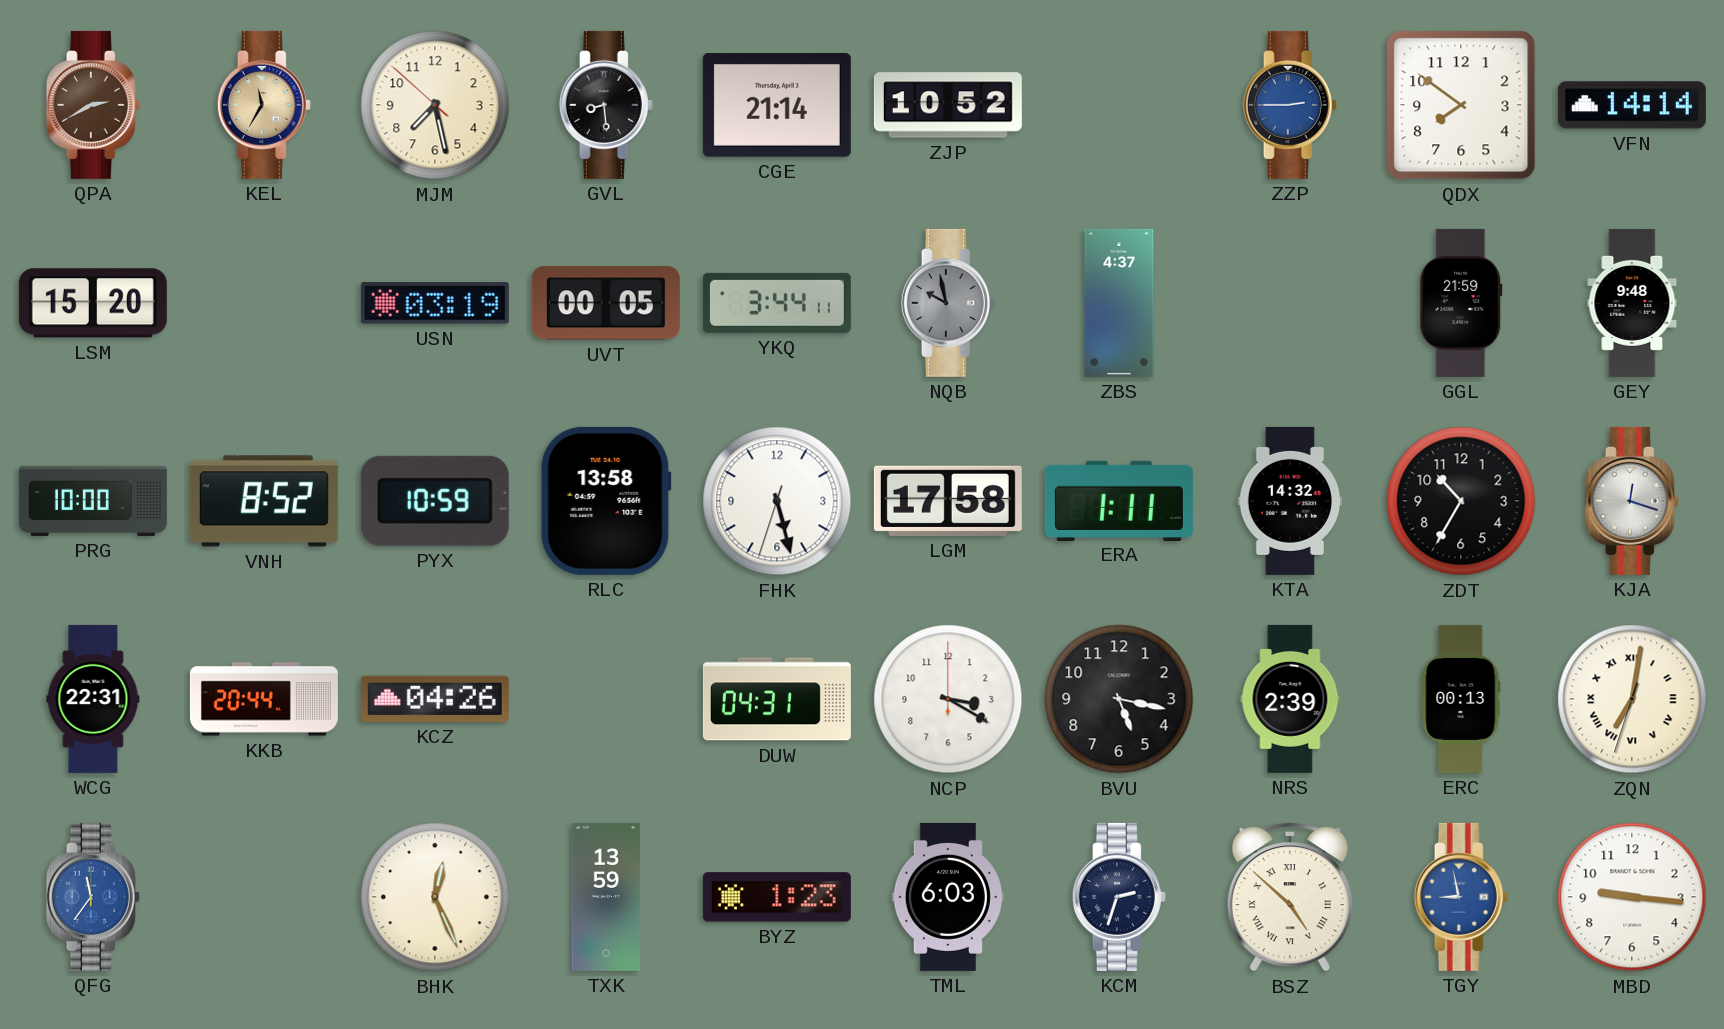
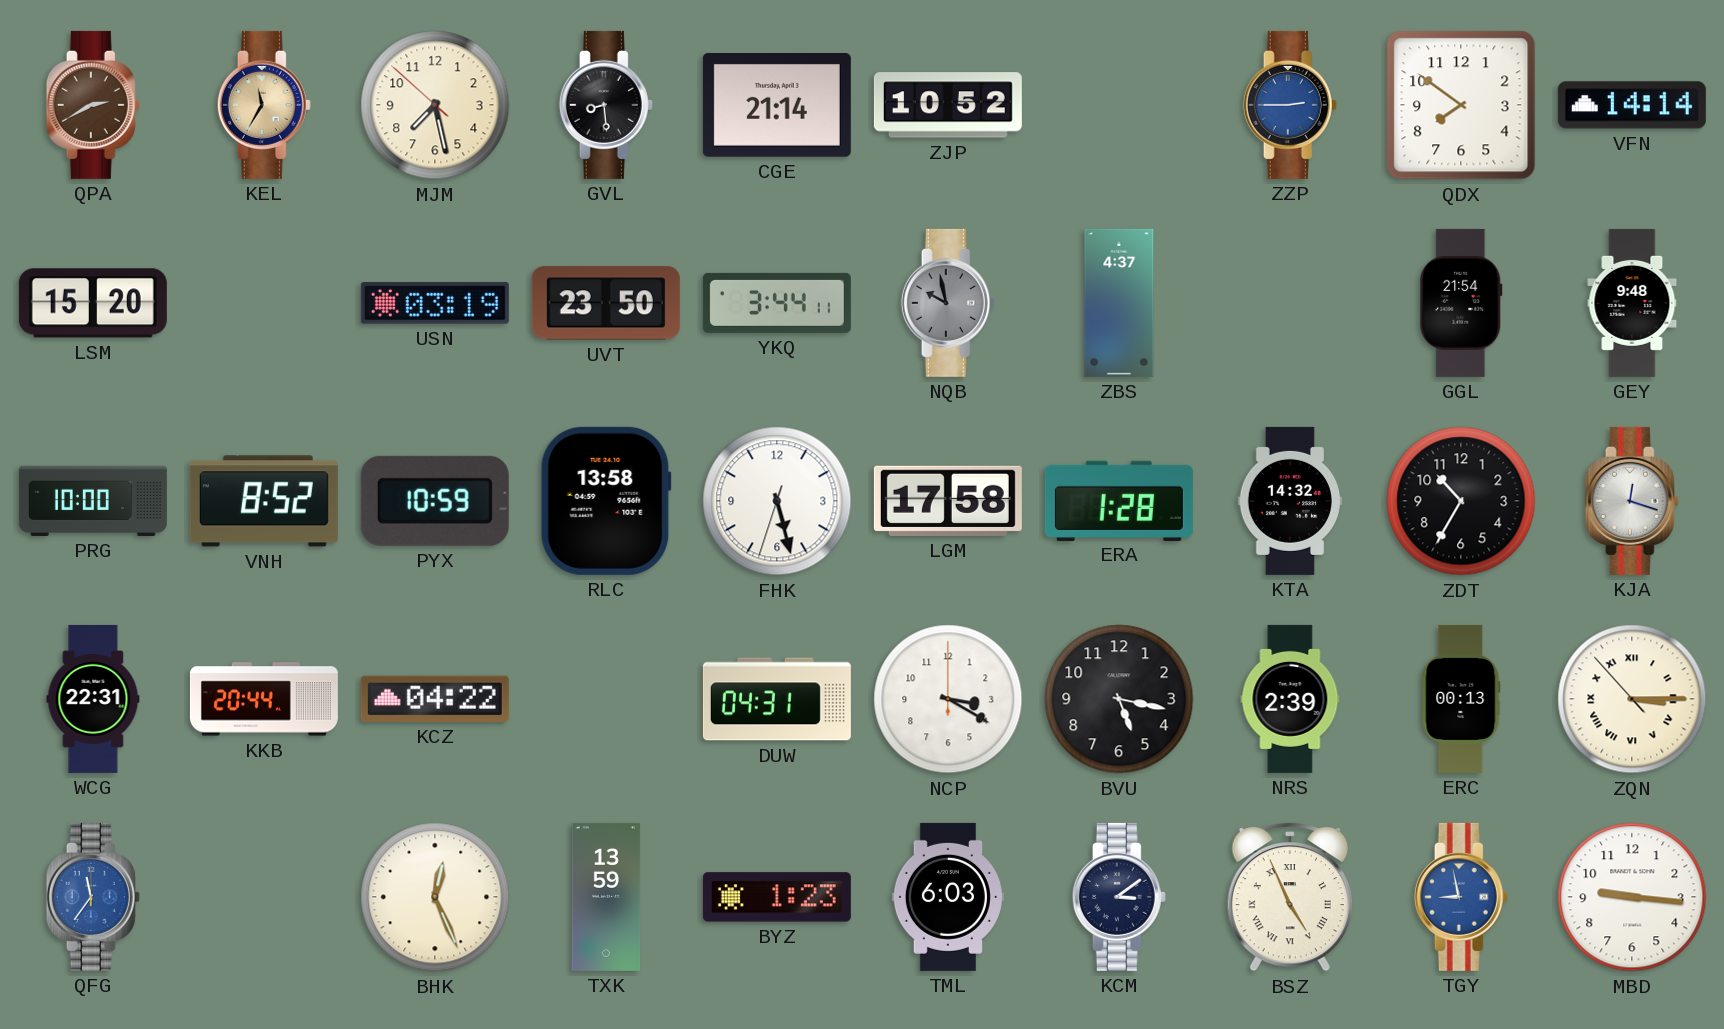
UVT: 00:05 -> 23:50
GGL: 21:59 -> 21:54
ERA: 1:11 -> 1:28
KCZ: 04:26 -> 04:22
ZQN: 7:01 -> 3:14
KCM: 2:33 -> 3:09
BSZ: 4:52 -> 4:56
